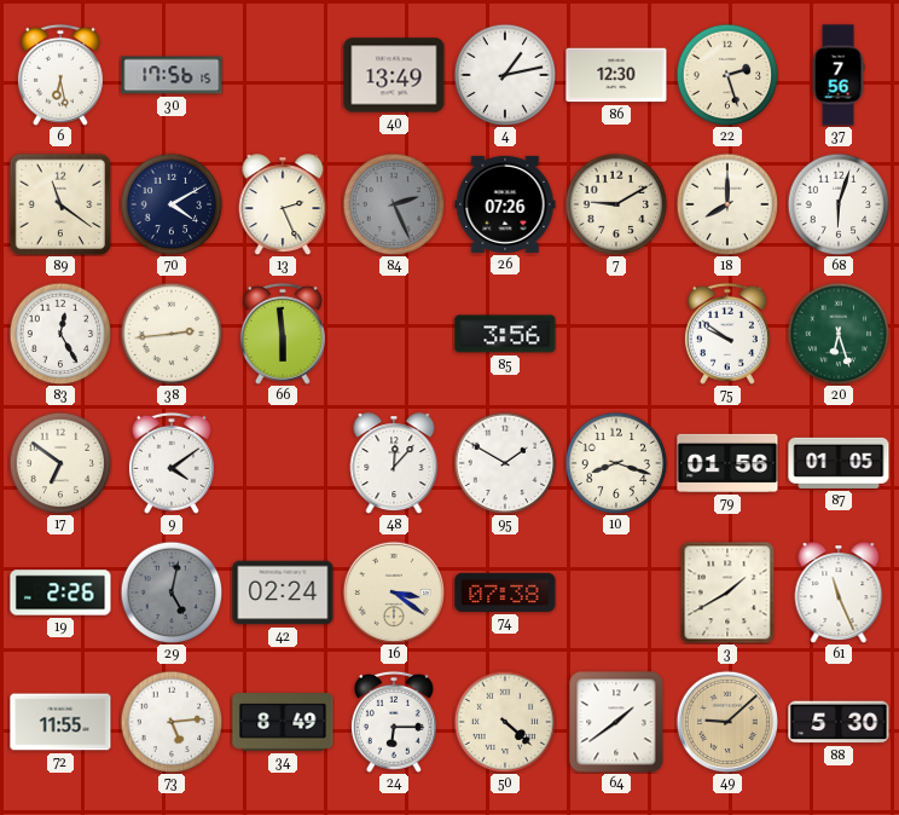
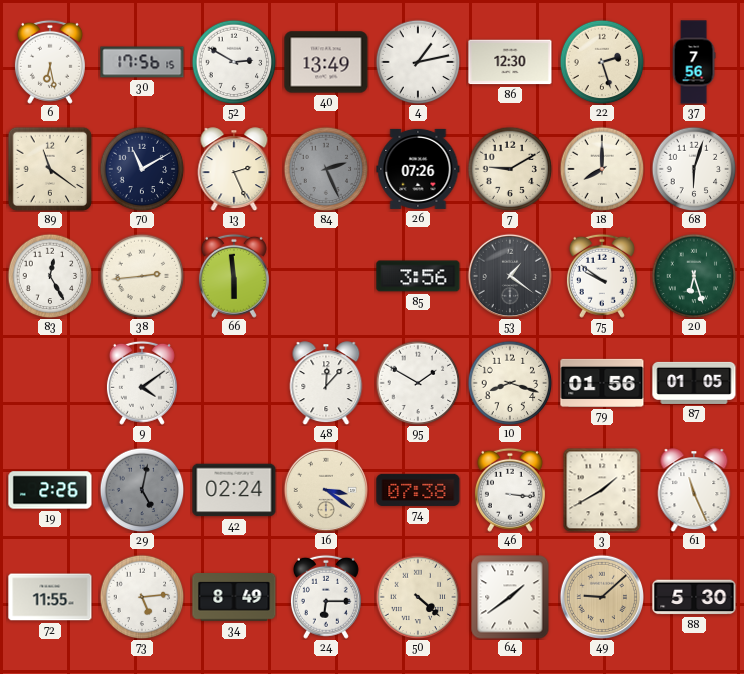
52: none -> 2:50
70: 4:10 -> 11:10
53: none -> 1:21
17: 6:51 -> none
46: none -> 3:16
